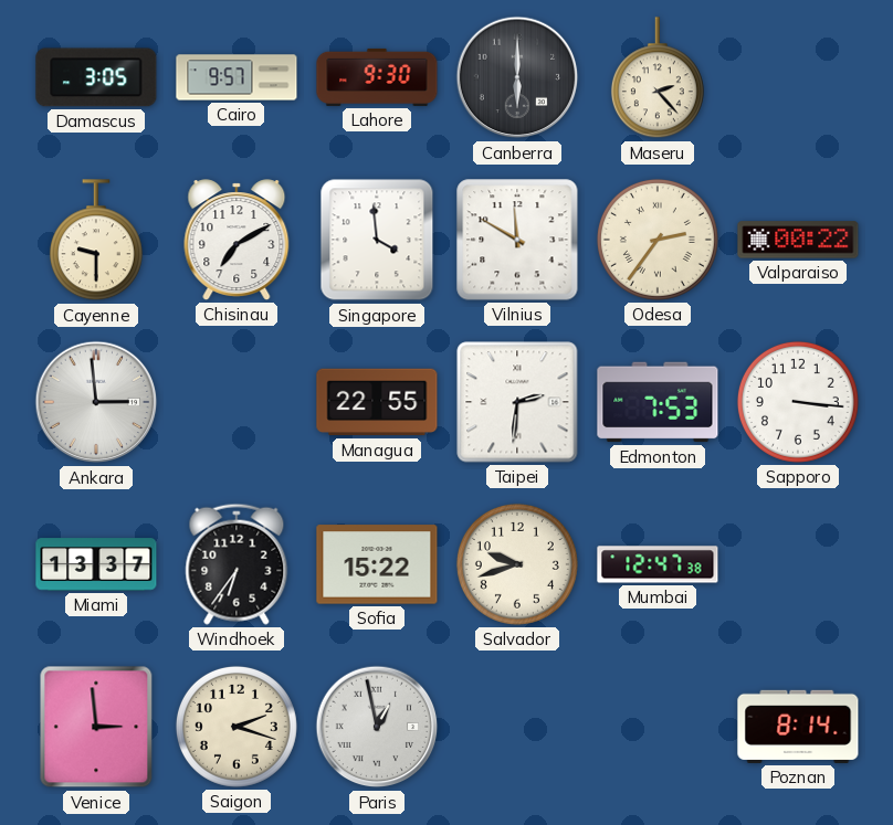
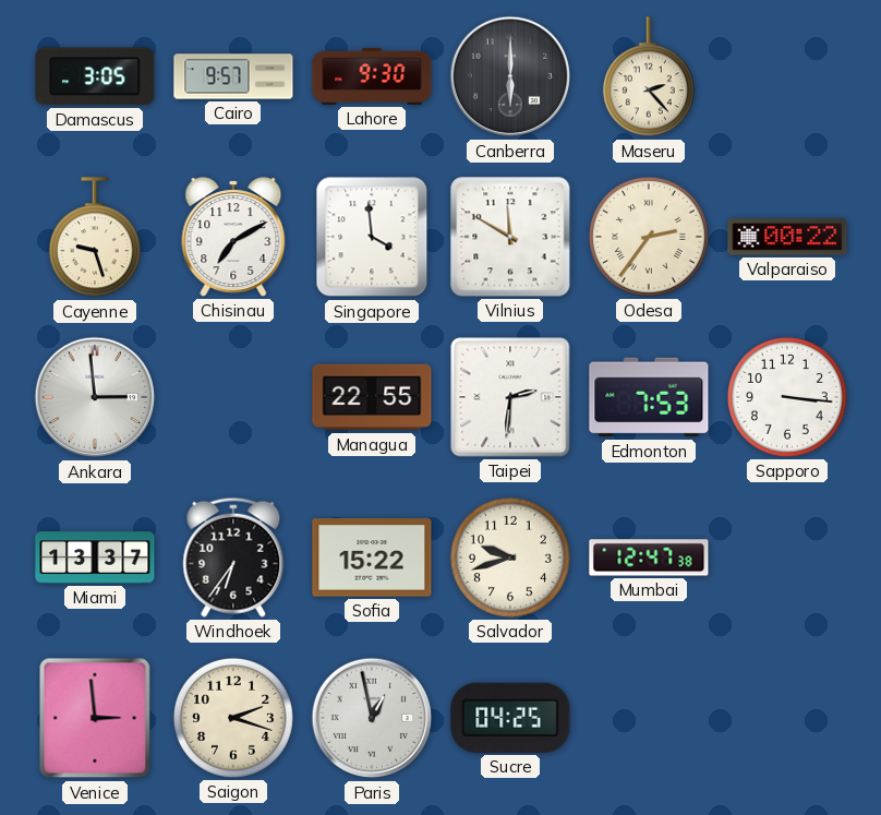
Cayenne: 9:30 -> 9:27
Sucre: none -> 04:25
Poznan: 8:14 -> none
